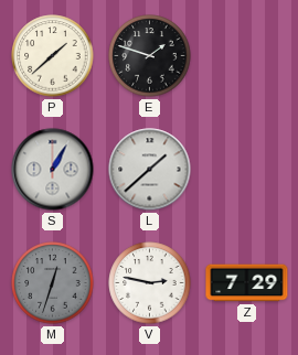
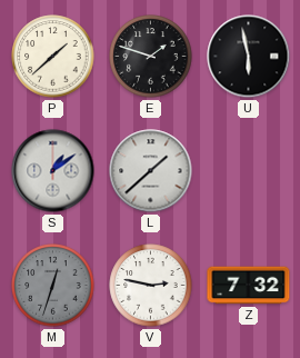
U: none -> 5:58
S: 1:05 -> 1:09
Z: 7:29 -> 7:32
